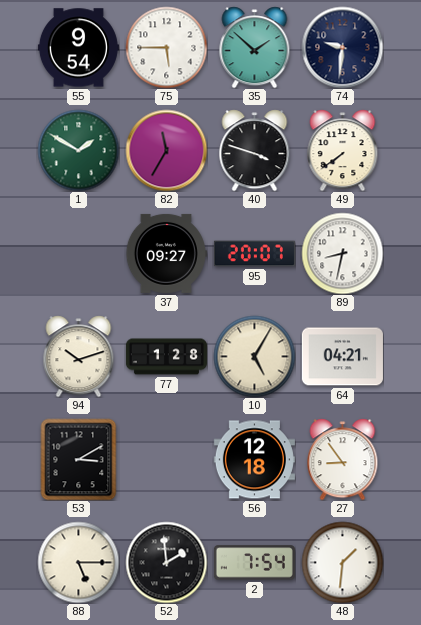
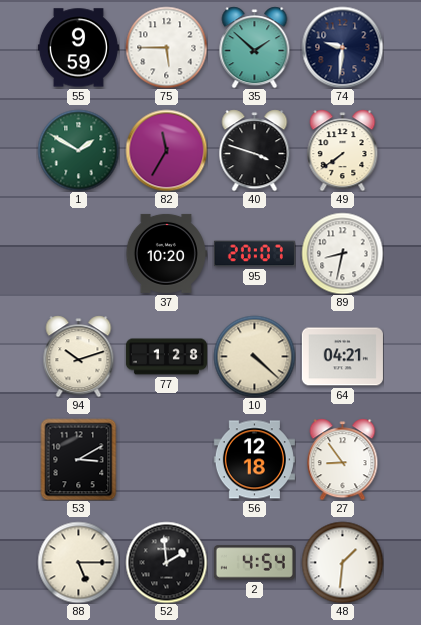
55: 9:54 -> 9:59
37: 09:27 -> 10:20
10: 5:05 -> 4:22
2: 7:54 -> 4:54
